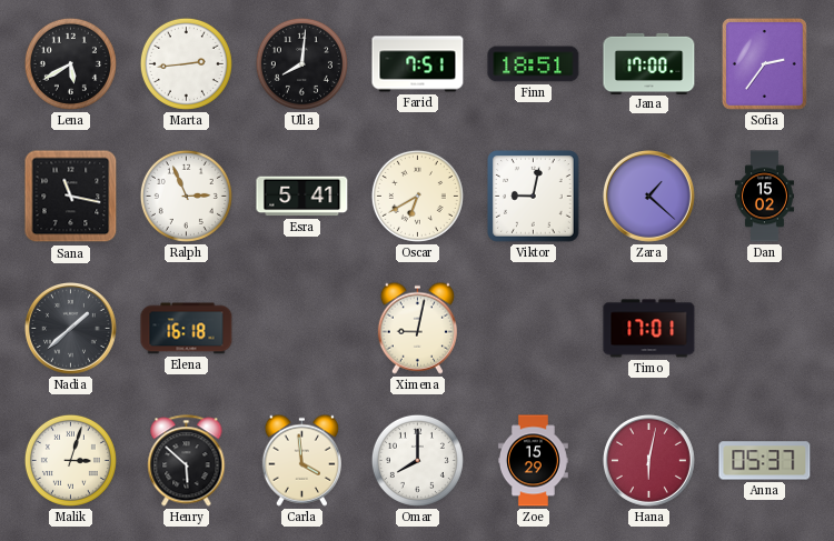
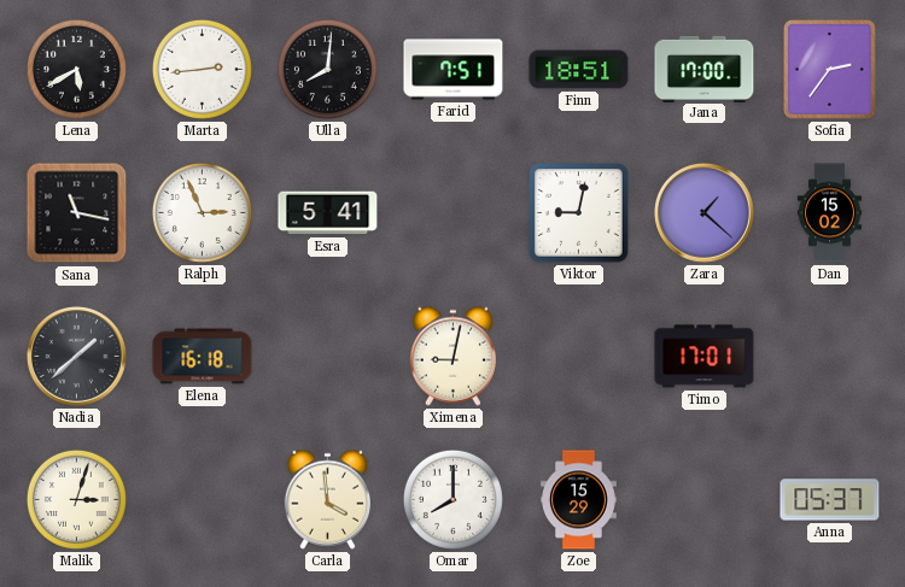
Oscar: 6:40 -> none
Henry: 5:52 -> none
Hana: 6:02 -> none
